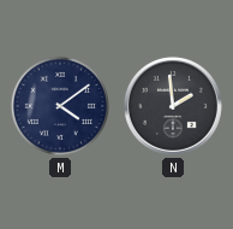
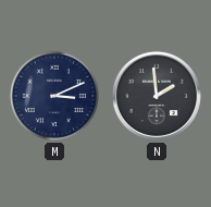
M: 4:09 -> 3:11
